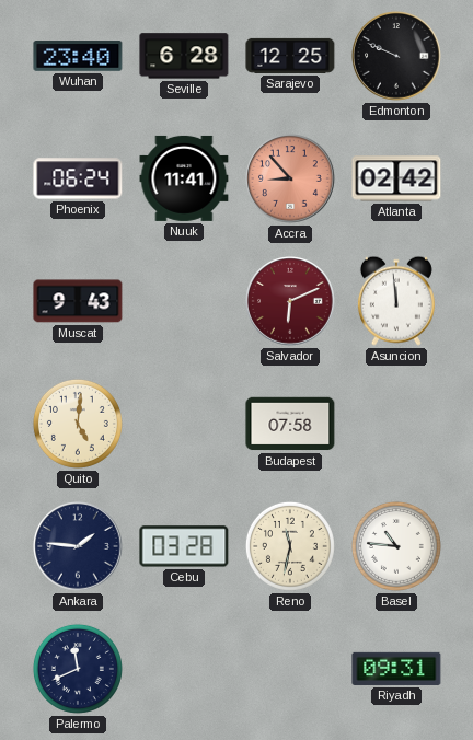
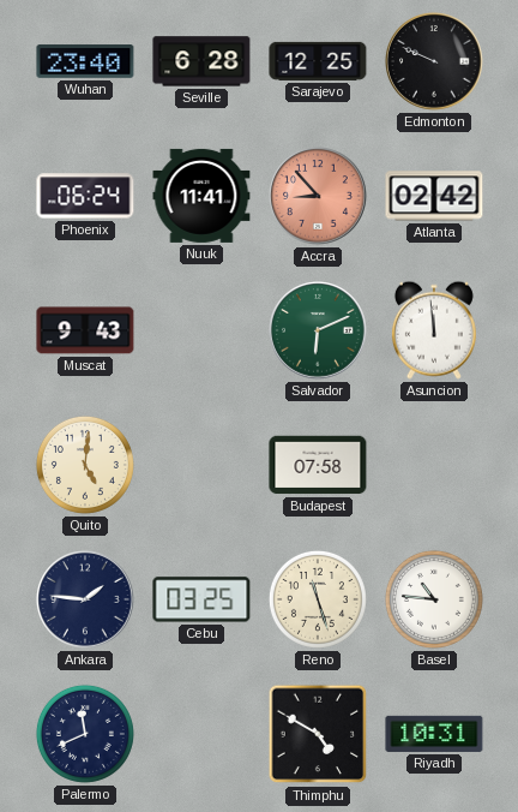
Salvador dial: burgundy -> green
Cebu: 03:28 -> 03:25
Reno: 11:32 -> 11:27
Thimphu: none -> 4:50
Riyadh: 09:31 -> 10:31
